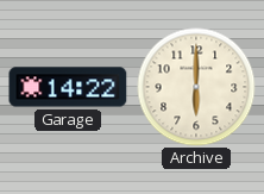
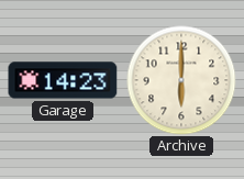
Garage: 14:22 -> 14:23
